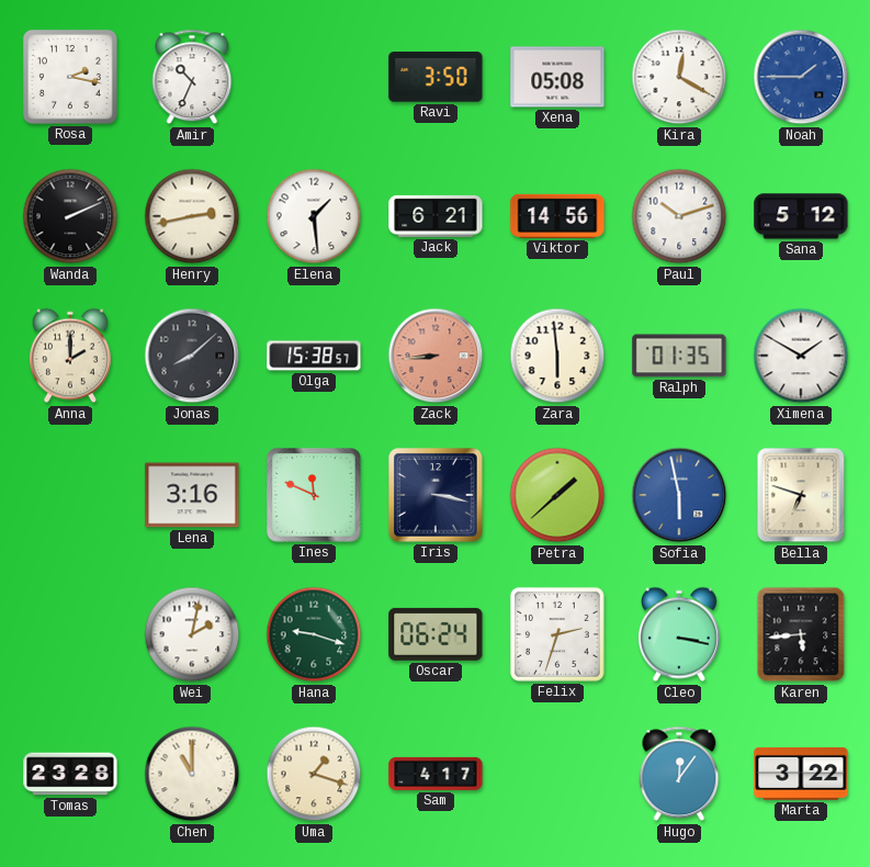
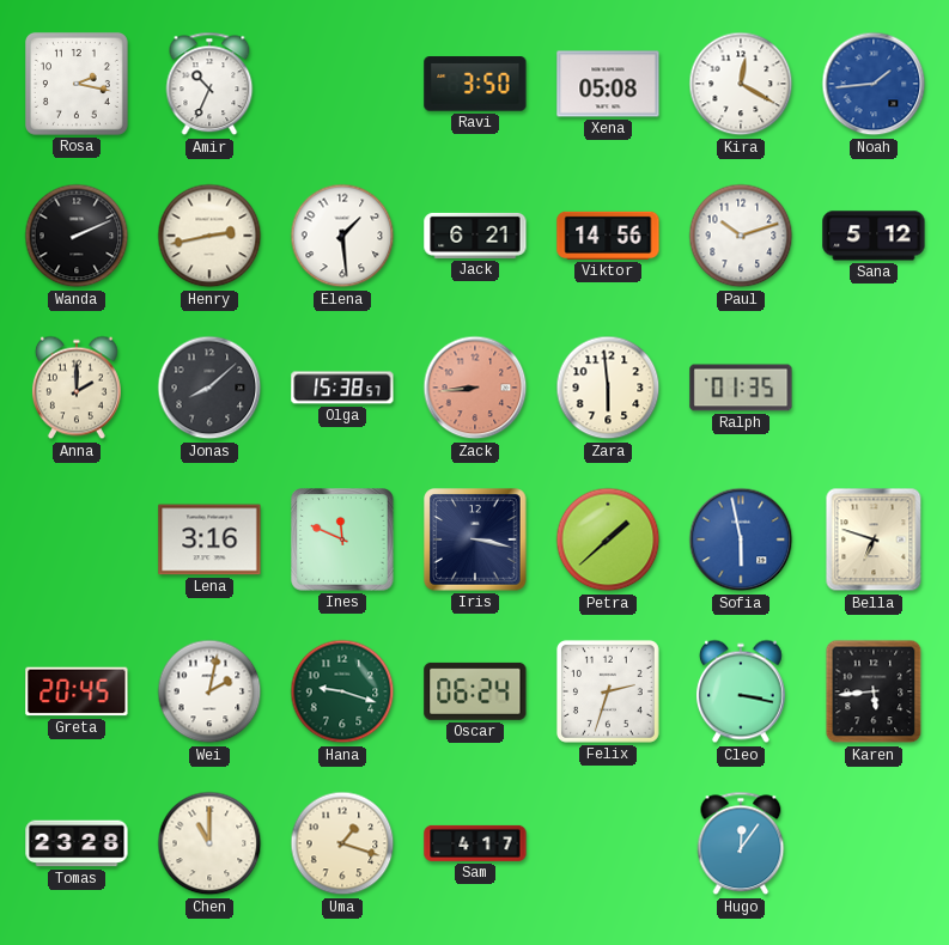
Noah: 1:45 -> 1:44
Ximena: 1:50 -> none
Greta: none -> 20:45
Marta: 3:22 -> none
